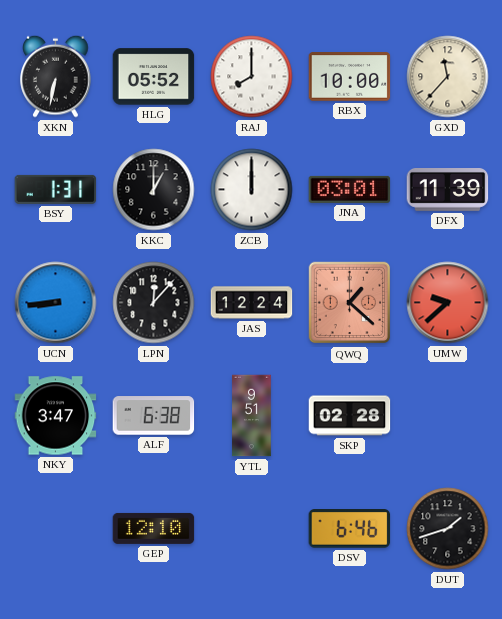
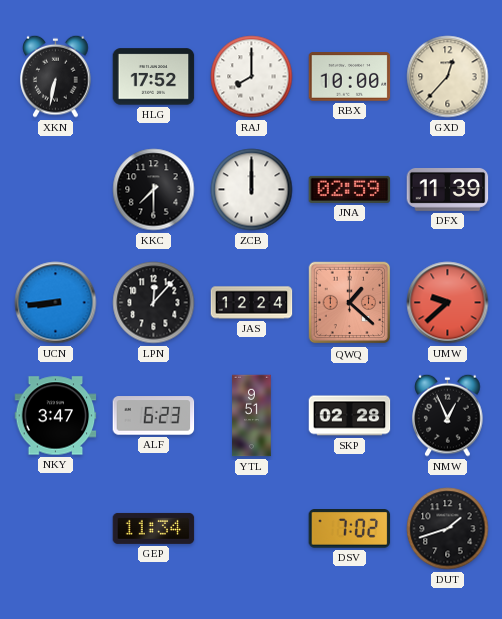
HLG: 05:52 -> 17:52
GXD: 11:37 -> 12:37
BSY: 1:31 -> none
KKC: 1:00 -> 7:30
JNA: 03:01 -> 02:59
ALF: 6:38 -> 6:23
NMW: none -> 12:56
GEP: 12:10 -> 11:34
DSV: 6:46 -> 7:02
